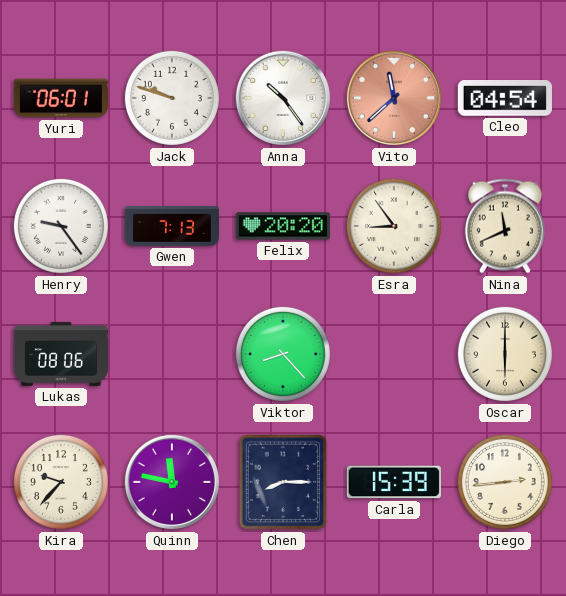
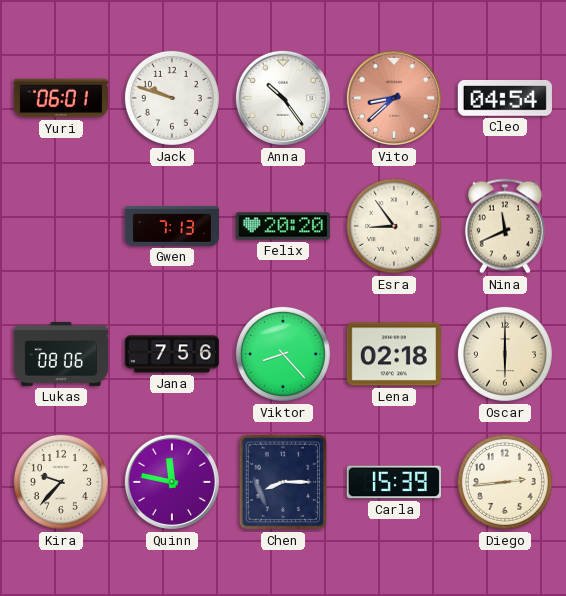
Vito: 11:38 -> 8:38
Henry: 9:24 -> none
Jana: none -> 7:56
Lena: none -> 02:18
